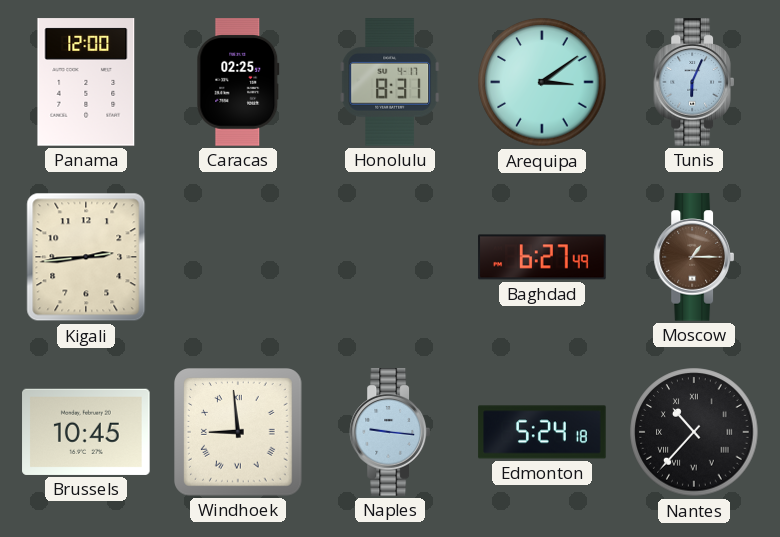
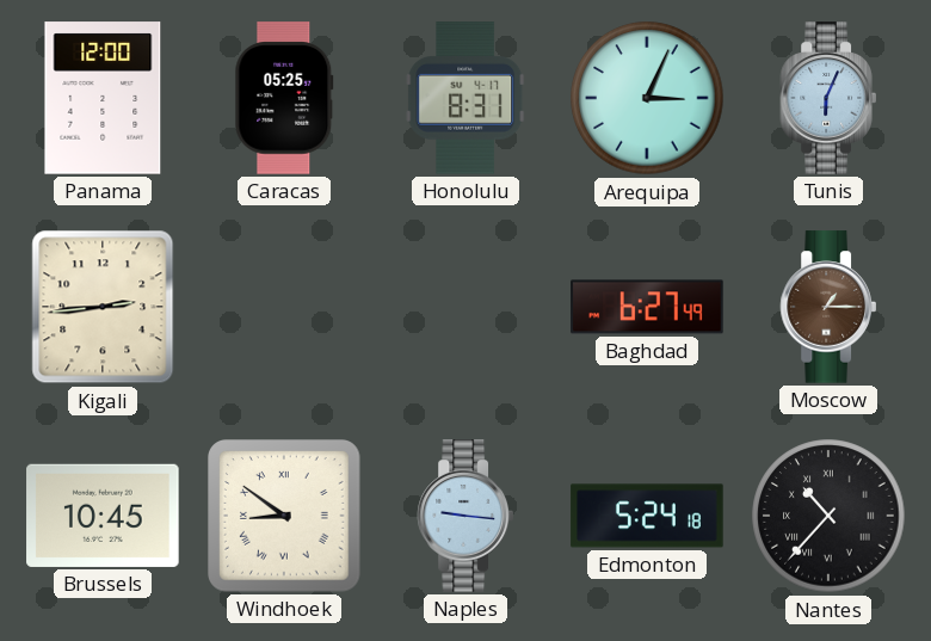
Caracas: 02:25 -> 05:25
Arequipa: 3:09 -> 3:04
Windhoek: 8:59 -> 8:51
